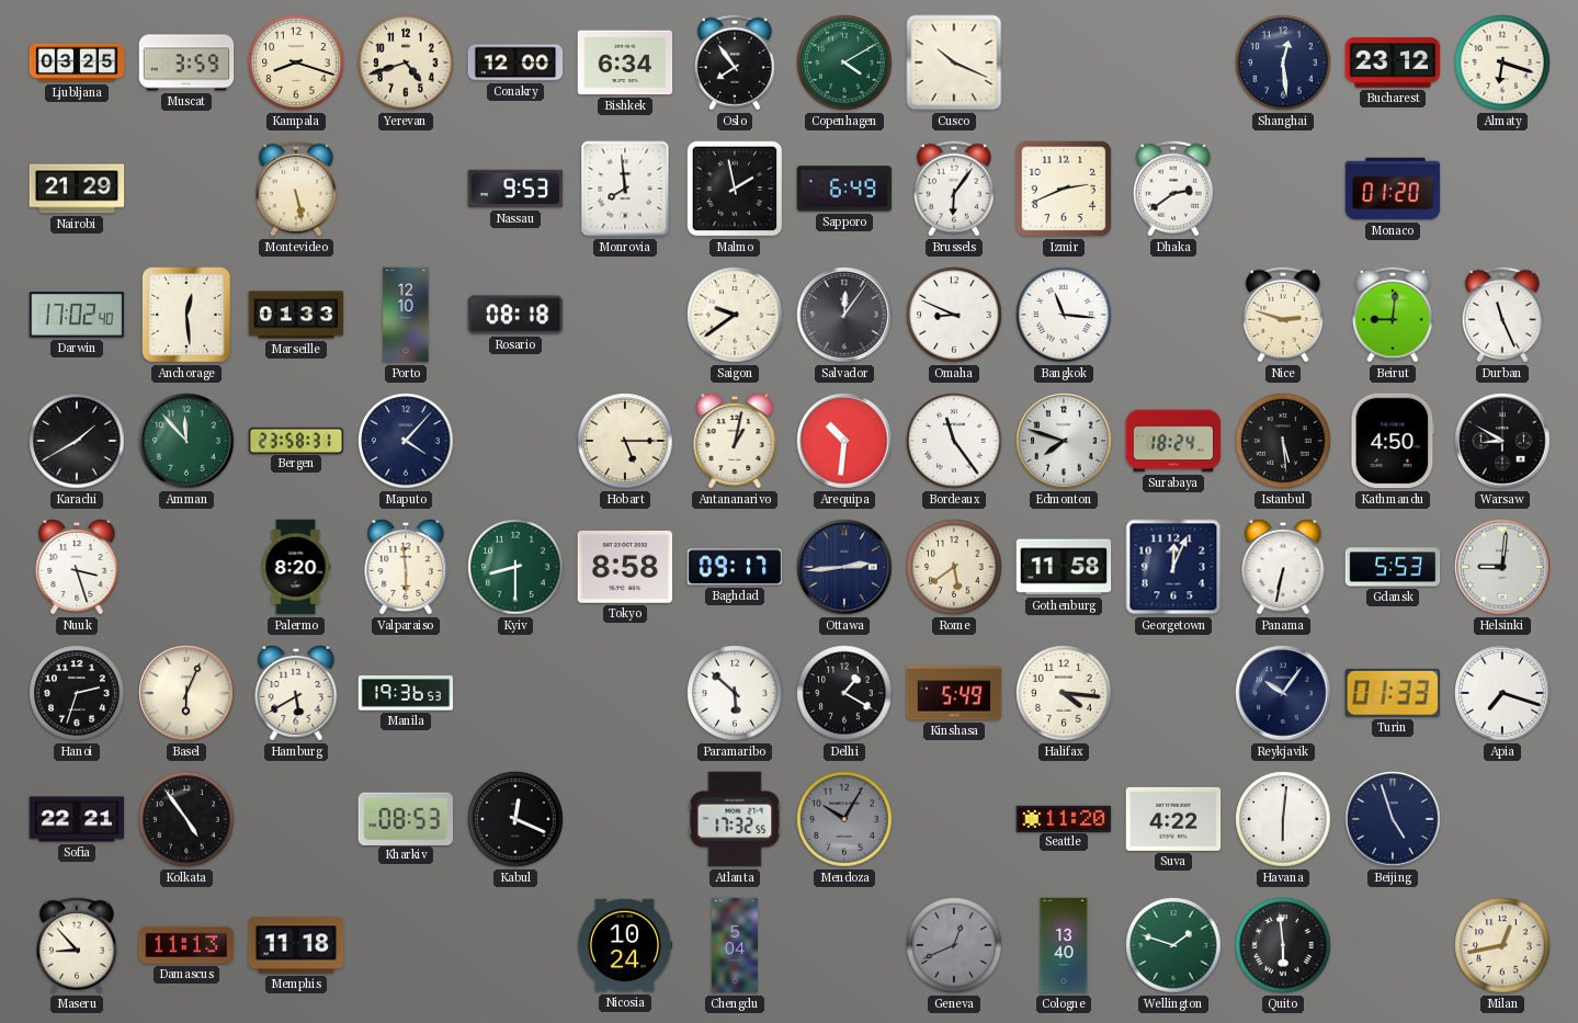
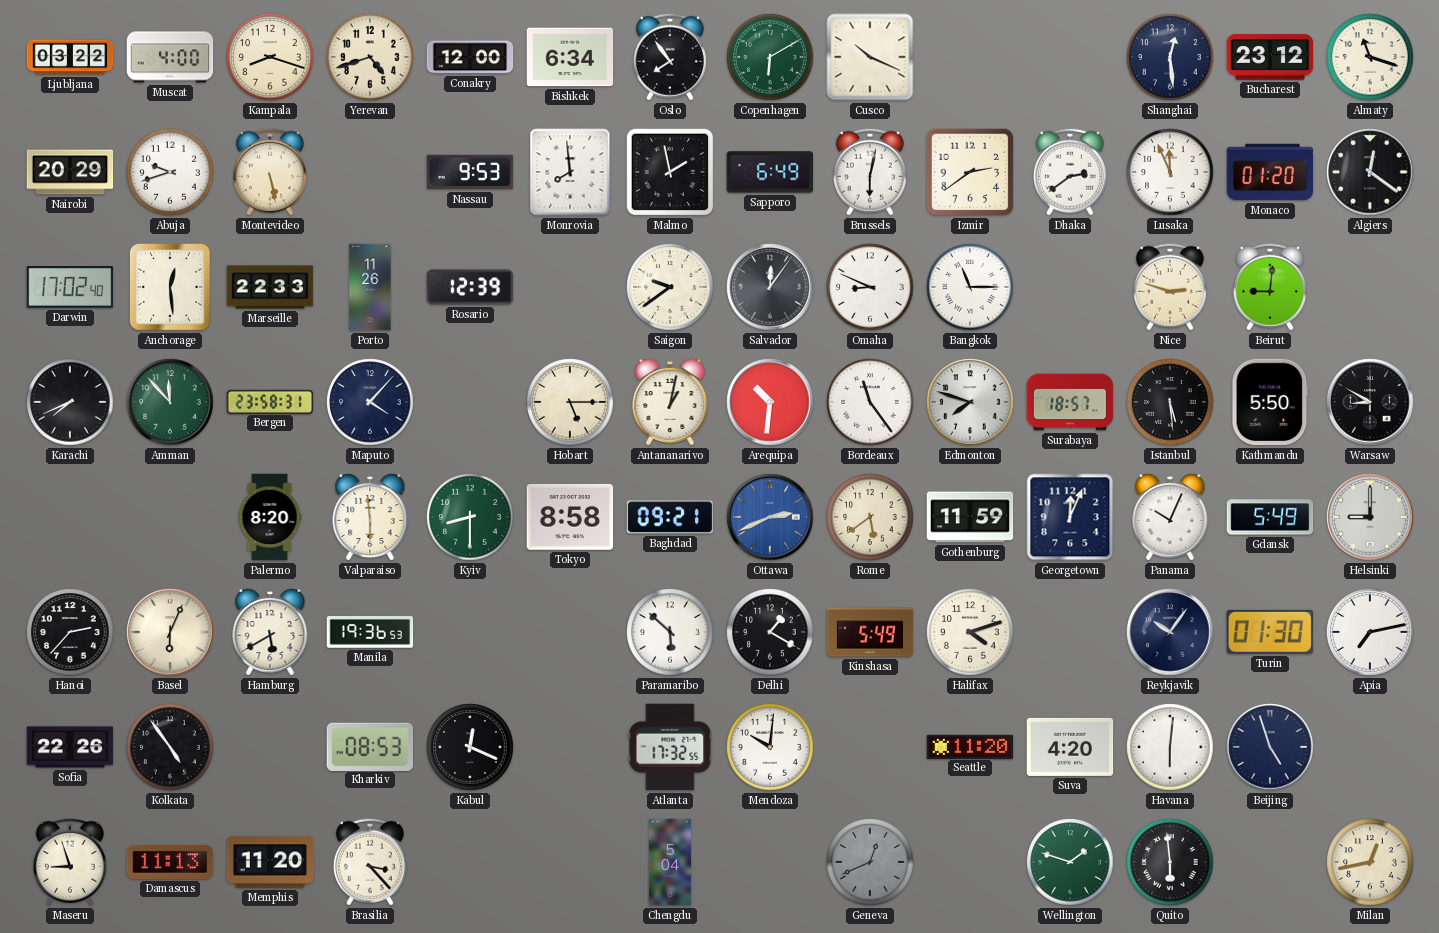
Ljubljana: 03:25 -> 03:22
Muscat: 3:59 -> 4:00
Copenhagen: 4:10 -> 6:10
Almaty: 6:18 -> 11:18
Nairobi: 21:29 -> 20:29
Abuja: none -> 9:42
Brussels: 6:06 -> 6:02
Izmir: 2:41 -> 2:39
Lusaka: none -> 11:56
Algiers: none -> 12:21
Marseille: 01:33 -> 22:33
Porto: 12:10 -> 11:26
Rosario: 08:18 -> 12:39
Bangkok: 11:16 -> 11:15
Durban: 11:26 -> none
Karachi: 1:40 -> 7:41
Surabaya: 18:24 -> 18:57
Kathmandu: 4:50 -> 5:50
Nuuk: 3:27 -> none
Baghdad: 09:17 -> 09:21
Ottawa: 2:44 -> 2:41
Ottawa dial: navy -> blue
Gothenburg: 11:58 -> 11:59
Panama: 6:32 -> 10:04
Gdansk: 5:53 -> 5:49
Helsinki: 9:01 -> 9:00
Hanoi: 2:33 -> 2:37
Halifax: 4:16 -> 4:12
Turin: 01:33 -> 01:30
Apia: 7:18 -> 7:13
Sofia: 22:21 -> 22:26
Mendoza: 10:05 -> 10:01
Mendoza dial: grey -> white
Suva: 4:22 -> 4:20
Maseru: 8:53 -> 8:57
Memphis: 11:18 -> 11:20
Brasilia: none -> 3:23
Nicosia: 10:24 -> none
Cologne: 13:40 -> none
